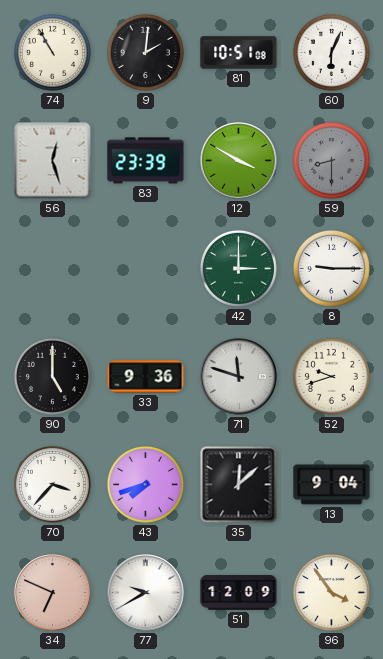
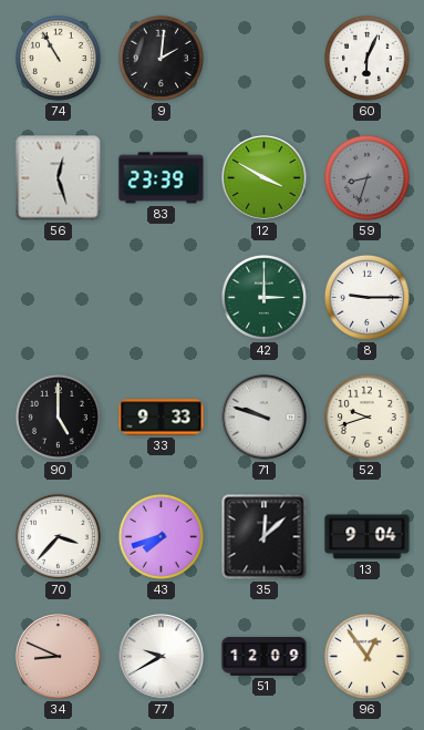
81: 10:51 -> none
59: 8:30 -> 8:33
33: 9:36 -> 9:33
71: 11:48 -> 9:48
34: 6:49 -> 8:49
96: 3:54 -> 12:54
